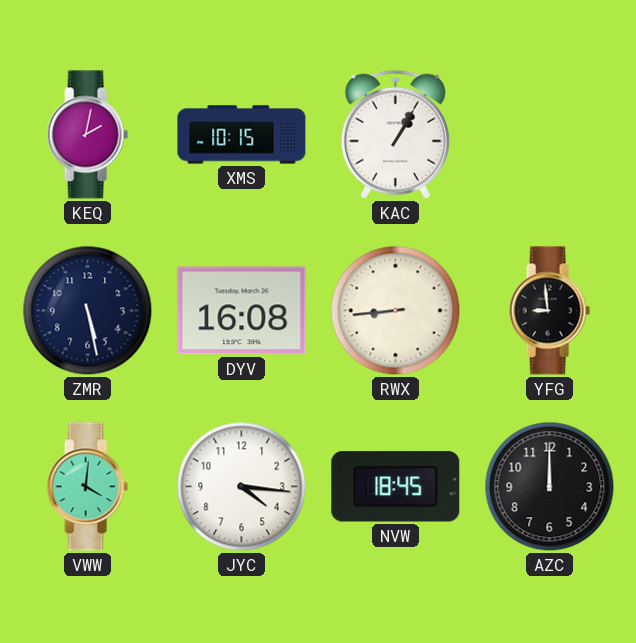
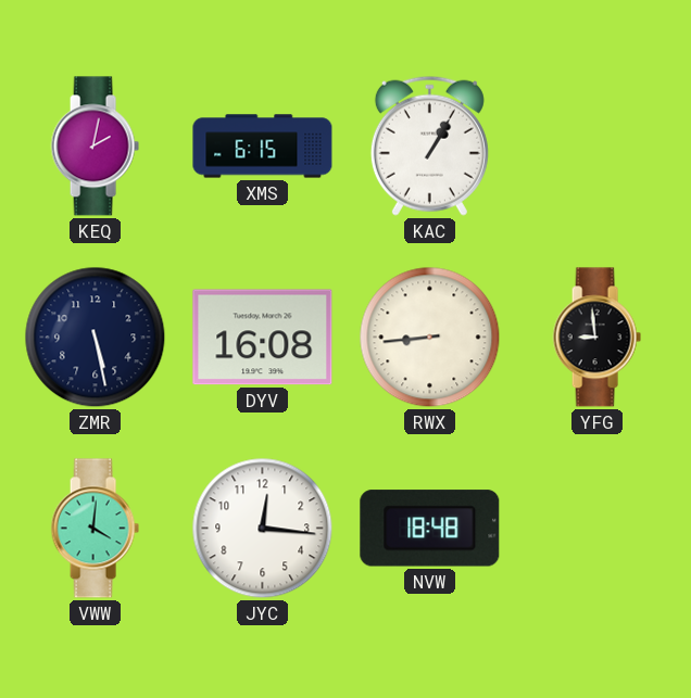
XMS: 10:15 -> 6:15
JYC: 4:16 -> 12:16
NVW: 18:45 -> 18:48
AZC: 12:00 -> none
